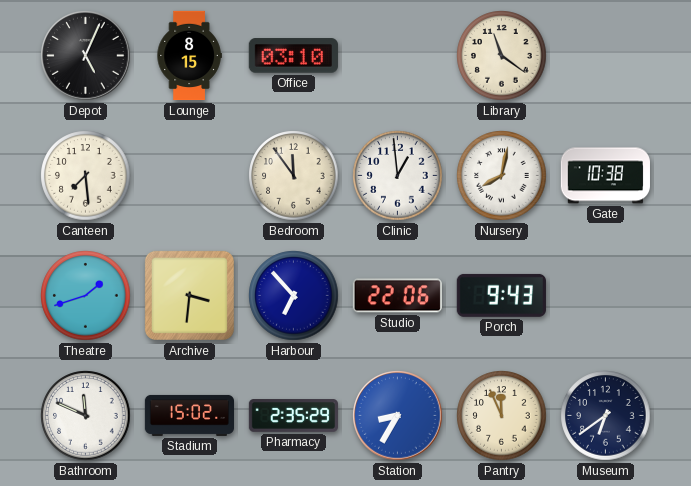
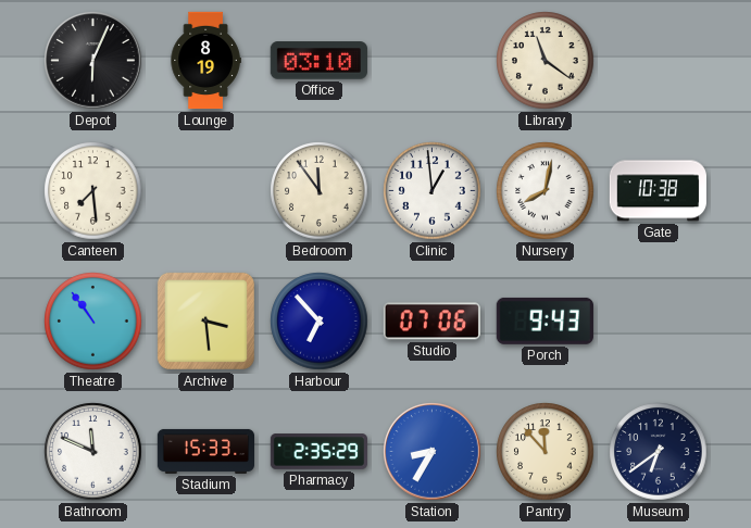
Depot: 5:04 -> 6:04
Lounge: 8:15 -> 8:19
Theatre: 1:42 -> 10:54
Archive: 3:31 -> 3:29
Studio: 22:06 -> 07:06
Stadium: 15:02 -> 15:33
Pantry: 11:56 -> 11:53
